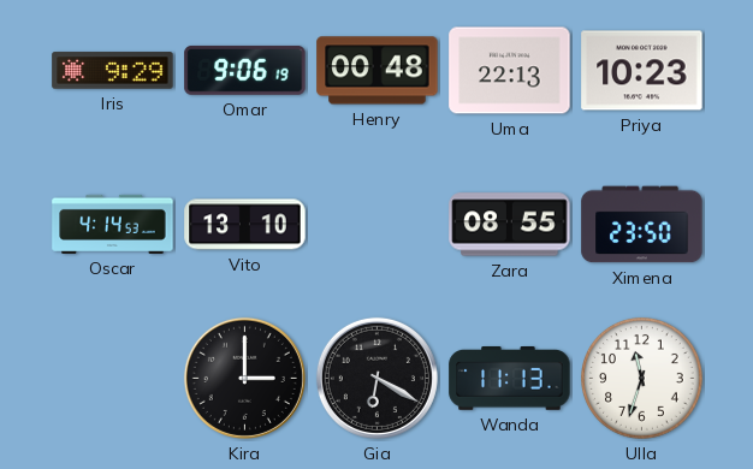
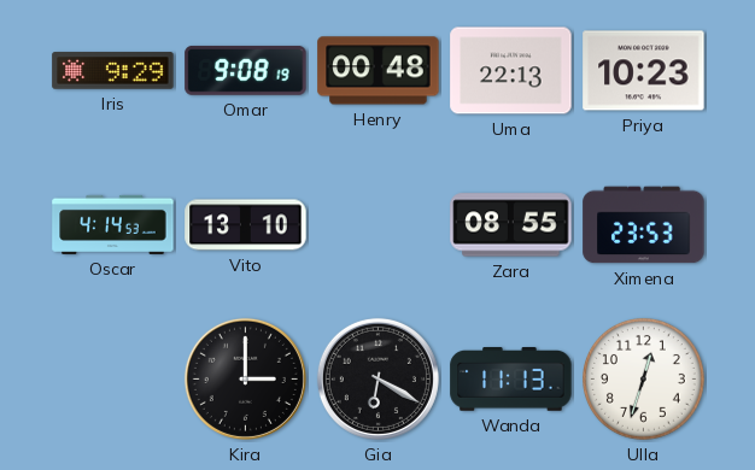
Omar: 9:06 -> 9:08
Ximena: 23:50 -> 23:53
Ulla: 11:33 -> 12:33
